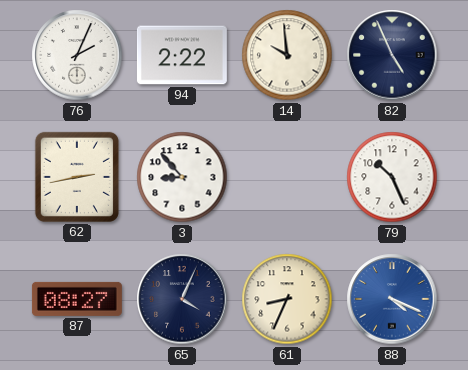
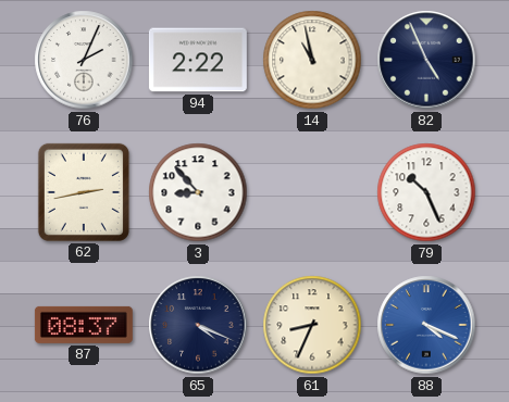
14: 9:59 -> 10:58
87: 08:27 -> 08:37
65: 4:04 -> 4:19
